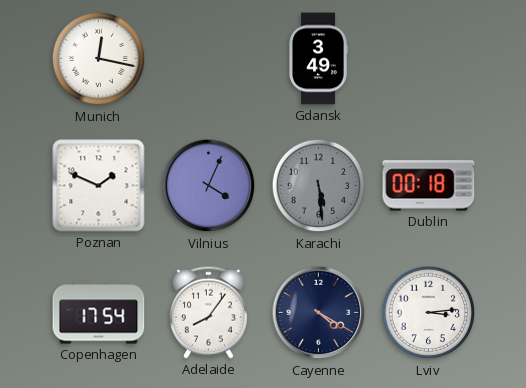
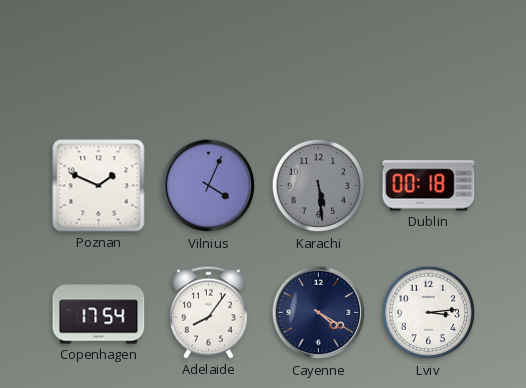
Munich: 12:17 -> none
Gdansk: 3:49 -> none
